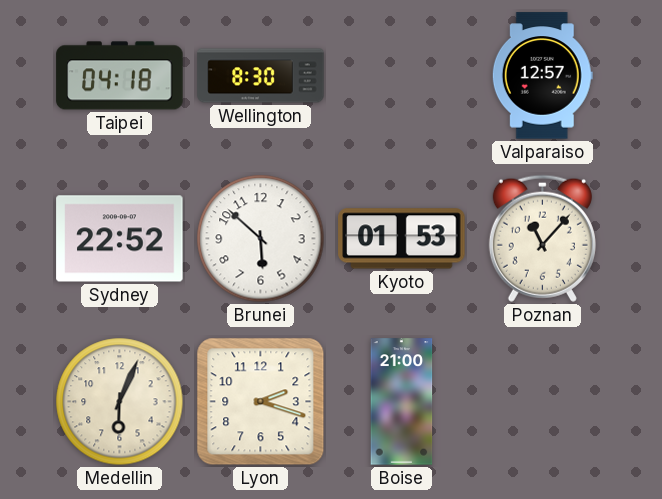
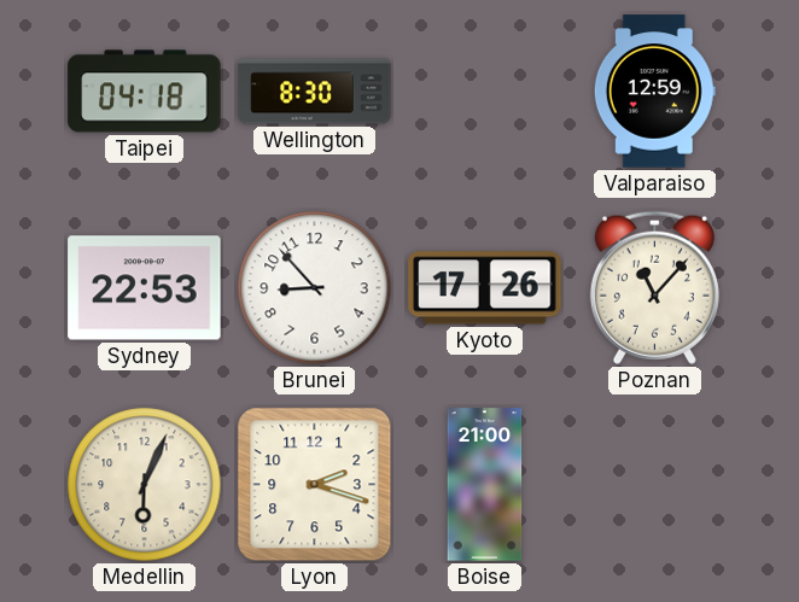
Valparaiso: 12:57 -> 12:59
Sydney: 22:52 -> 22:53
Brunei: 5:52 -> 8:53
Kyoto: 01:53 -> 17:26
